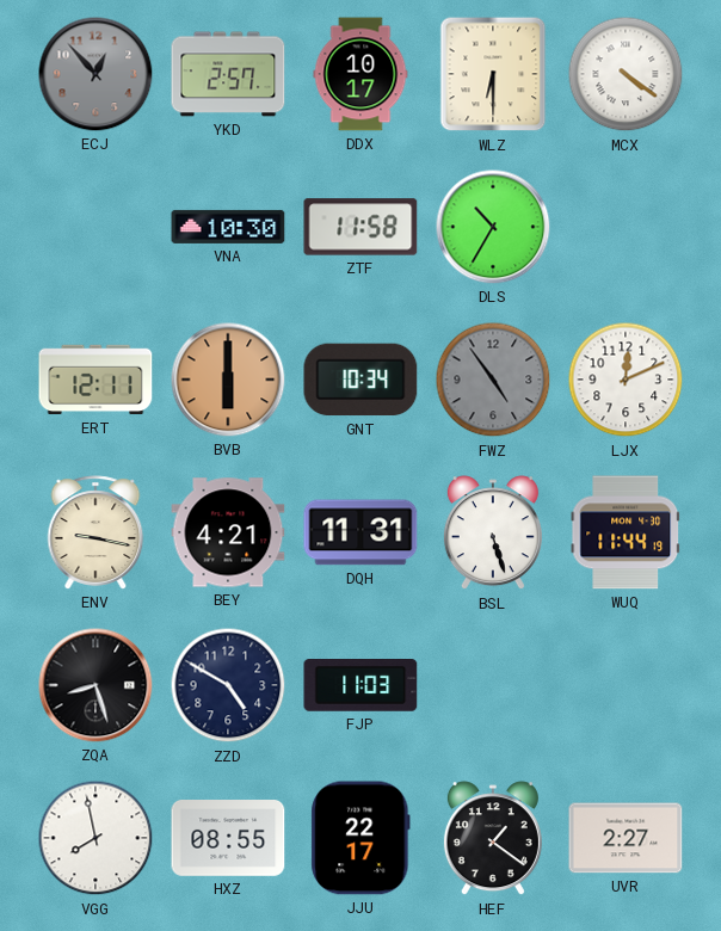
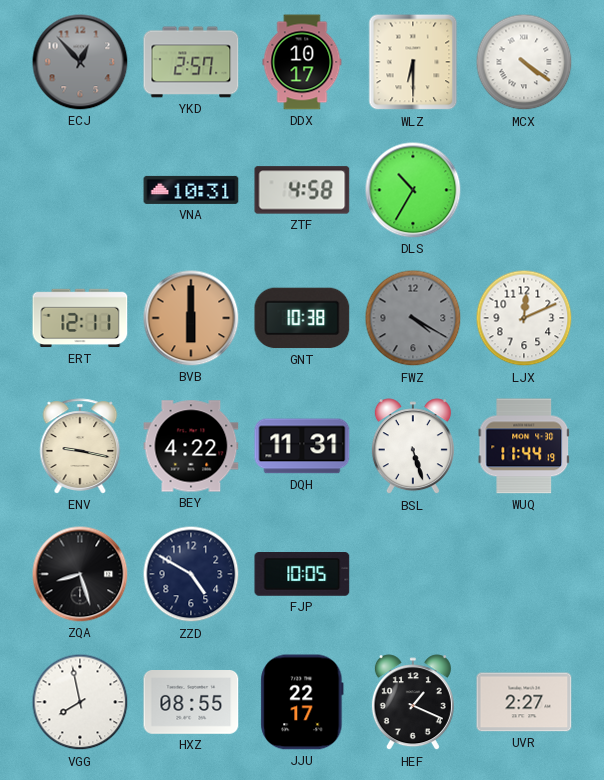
VNA: 10:30 -> 10:31
ZTF: 11:58 -> 4:58
GNT: 10:34 -> 10:38
FWZ: 4:54 -> 4:20
BEY: 4:21 -> 4:22
FJP: 11:03 -> 10:05
HEF: 1:21 -> 1:19
